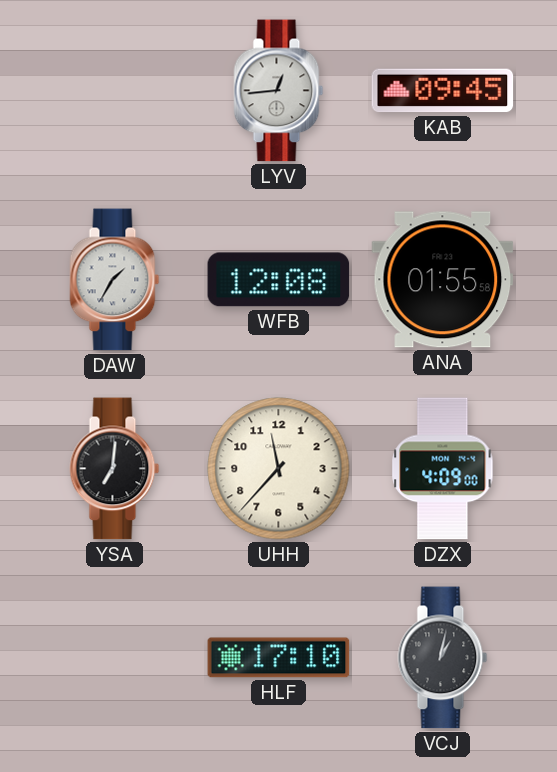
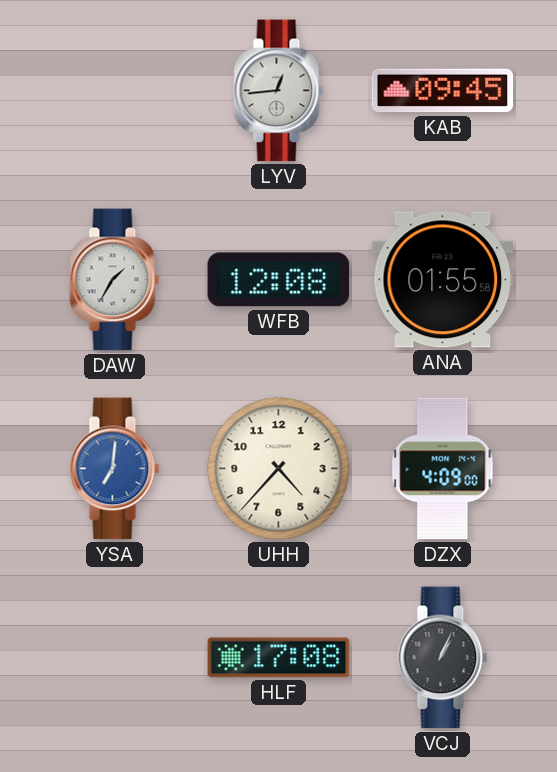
YSA dial: black -> blue
UHH: 11:37 -> 4:37
HLF: 17:10 -> 17:08
VCJ: 1:02 -> 1:04
